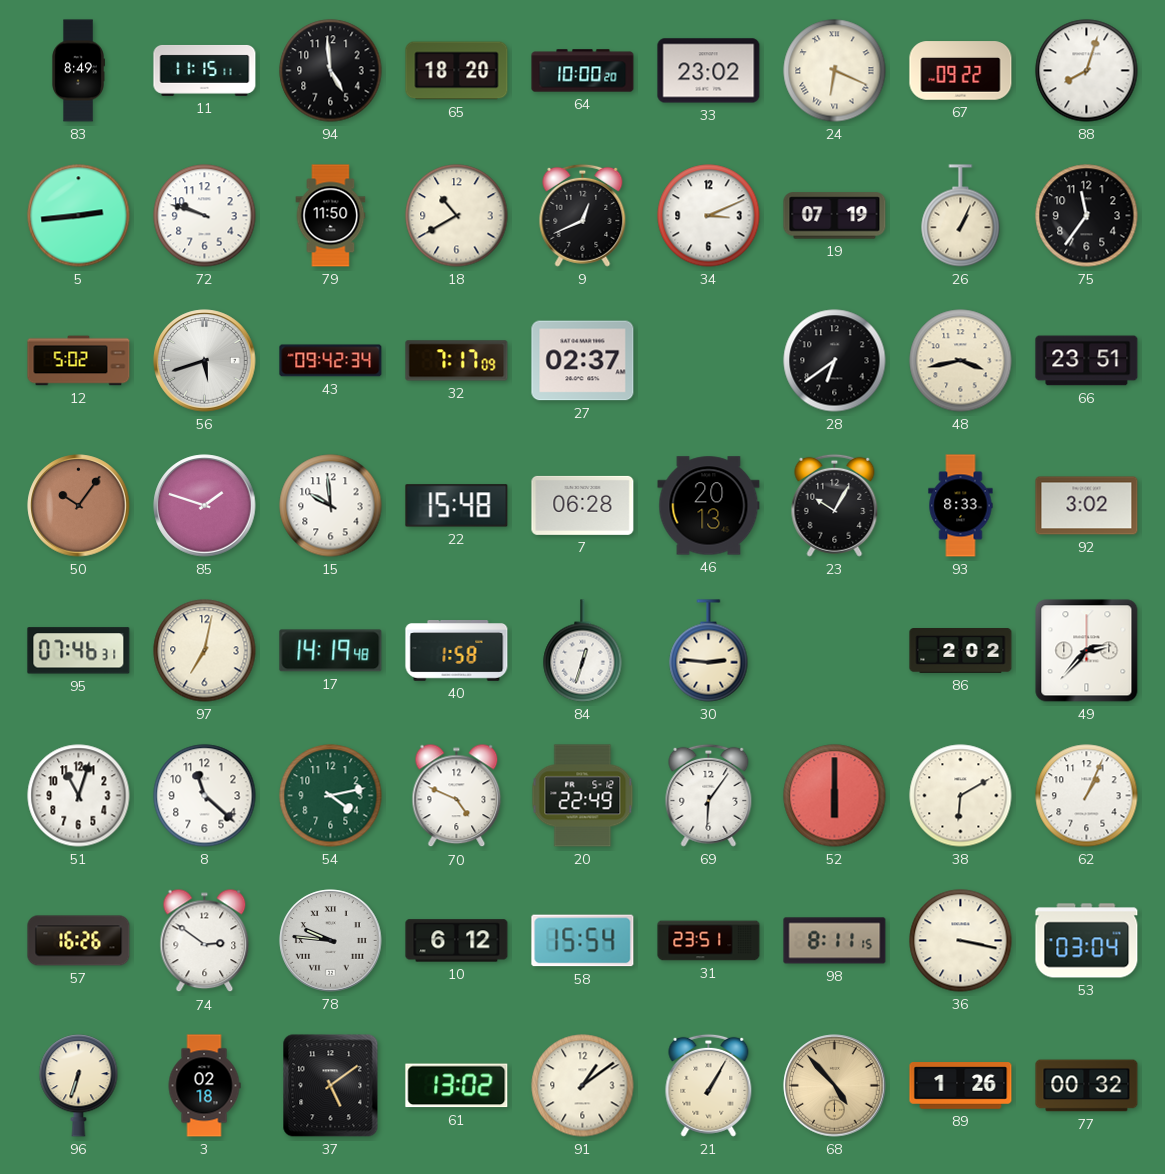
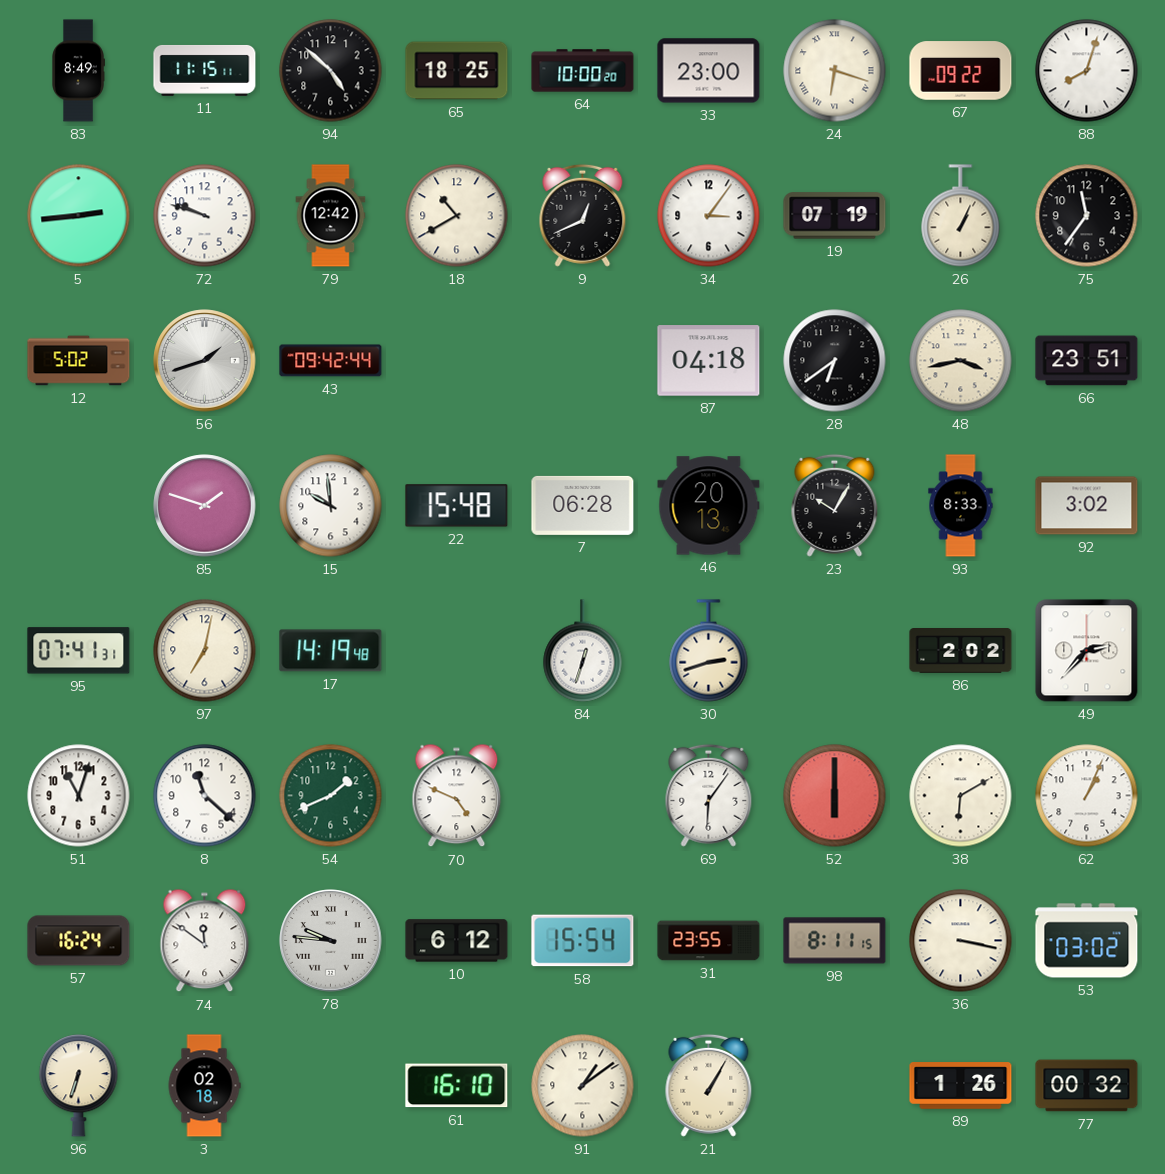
94: 4:59 -> 4:52
65: 18:20 -> 18:25
33: 23:02 -> 23:00
24: 6:19 -> 6:18
79: 11:50 -> 12:42
34: 3:11 -> 3:06
56: 5:42 -> 1:42
43: 09:42:34 -> 09:42:44
32: 7:17 -> none
27: 02:37 -> none
87: none -> 04:18
50: 10:06 -> none
95: 07:46 -> 07:41
40: 1:58 -> none
30: 2:46 -> 2:42
54: 4:13 -> 1:41
20: 22:49 -> none
57: 16:26 -> 16:24
74: 2:51 -> 11:51
31: 23:51 -> 23:55
53: 03:04 -> 03:02
37: 5:09 -> none
61: 13:02 -> 16:10
68: 4:53 -> none
